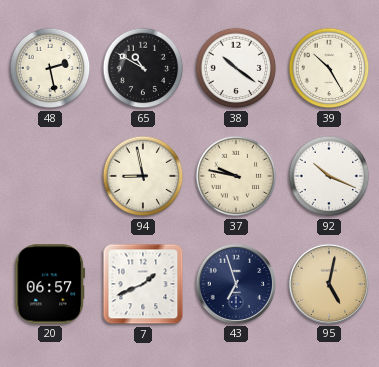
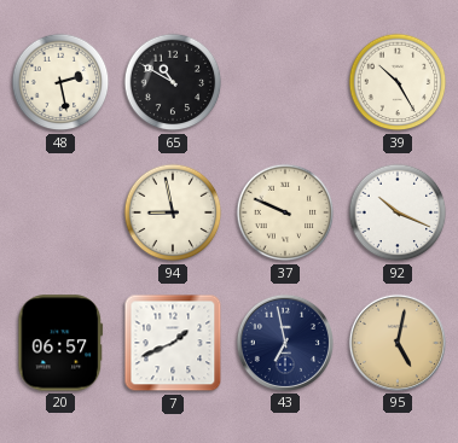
38: 10:21 -> none
37: 9:47 -> 9:49
43: 6:57 -> 6:58
